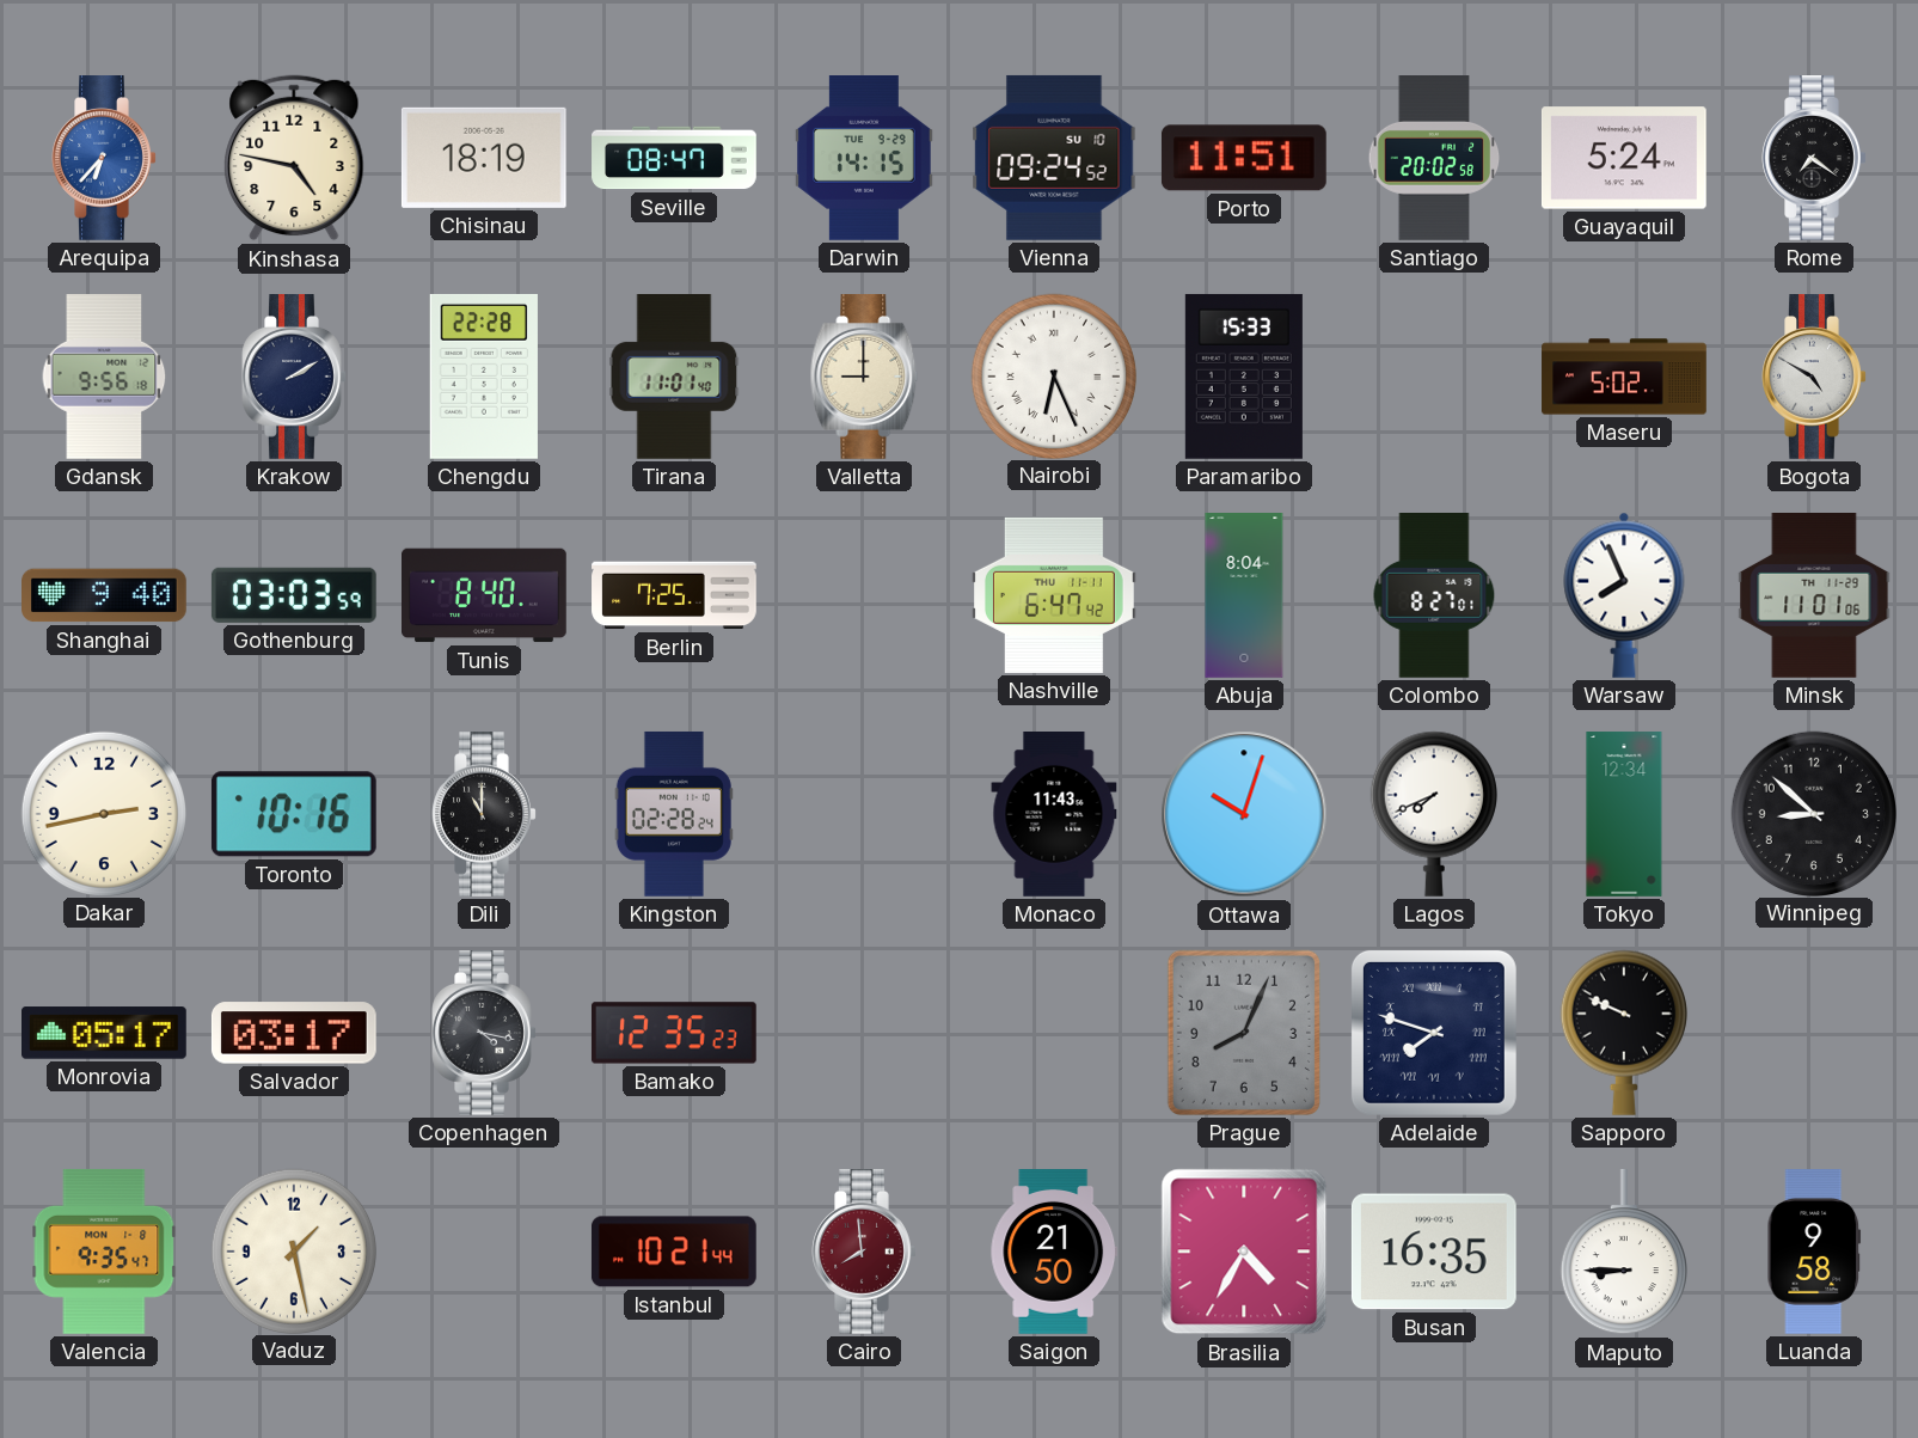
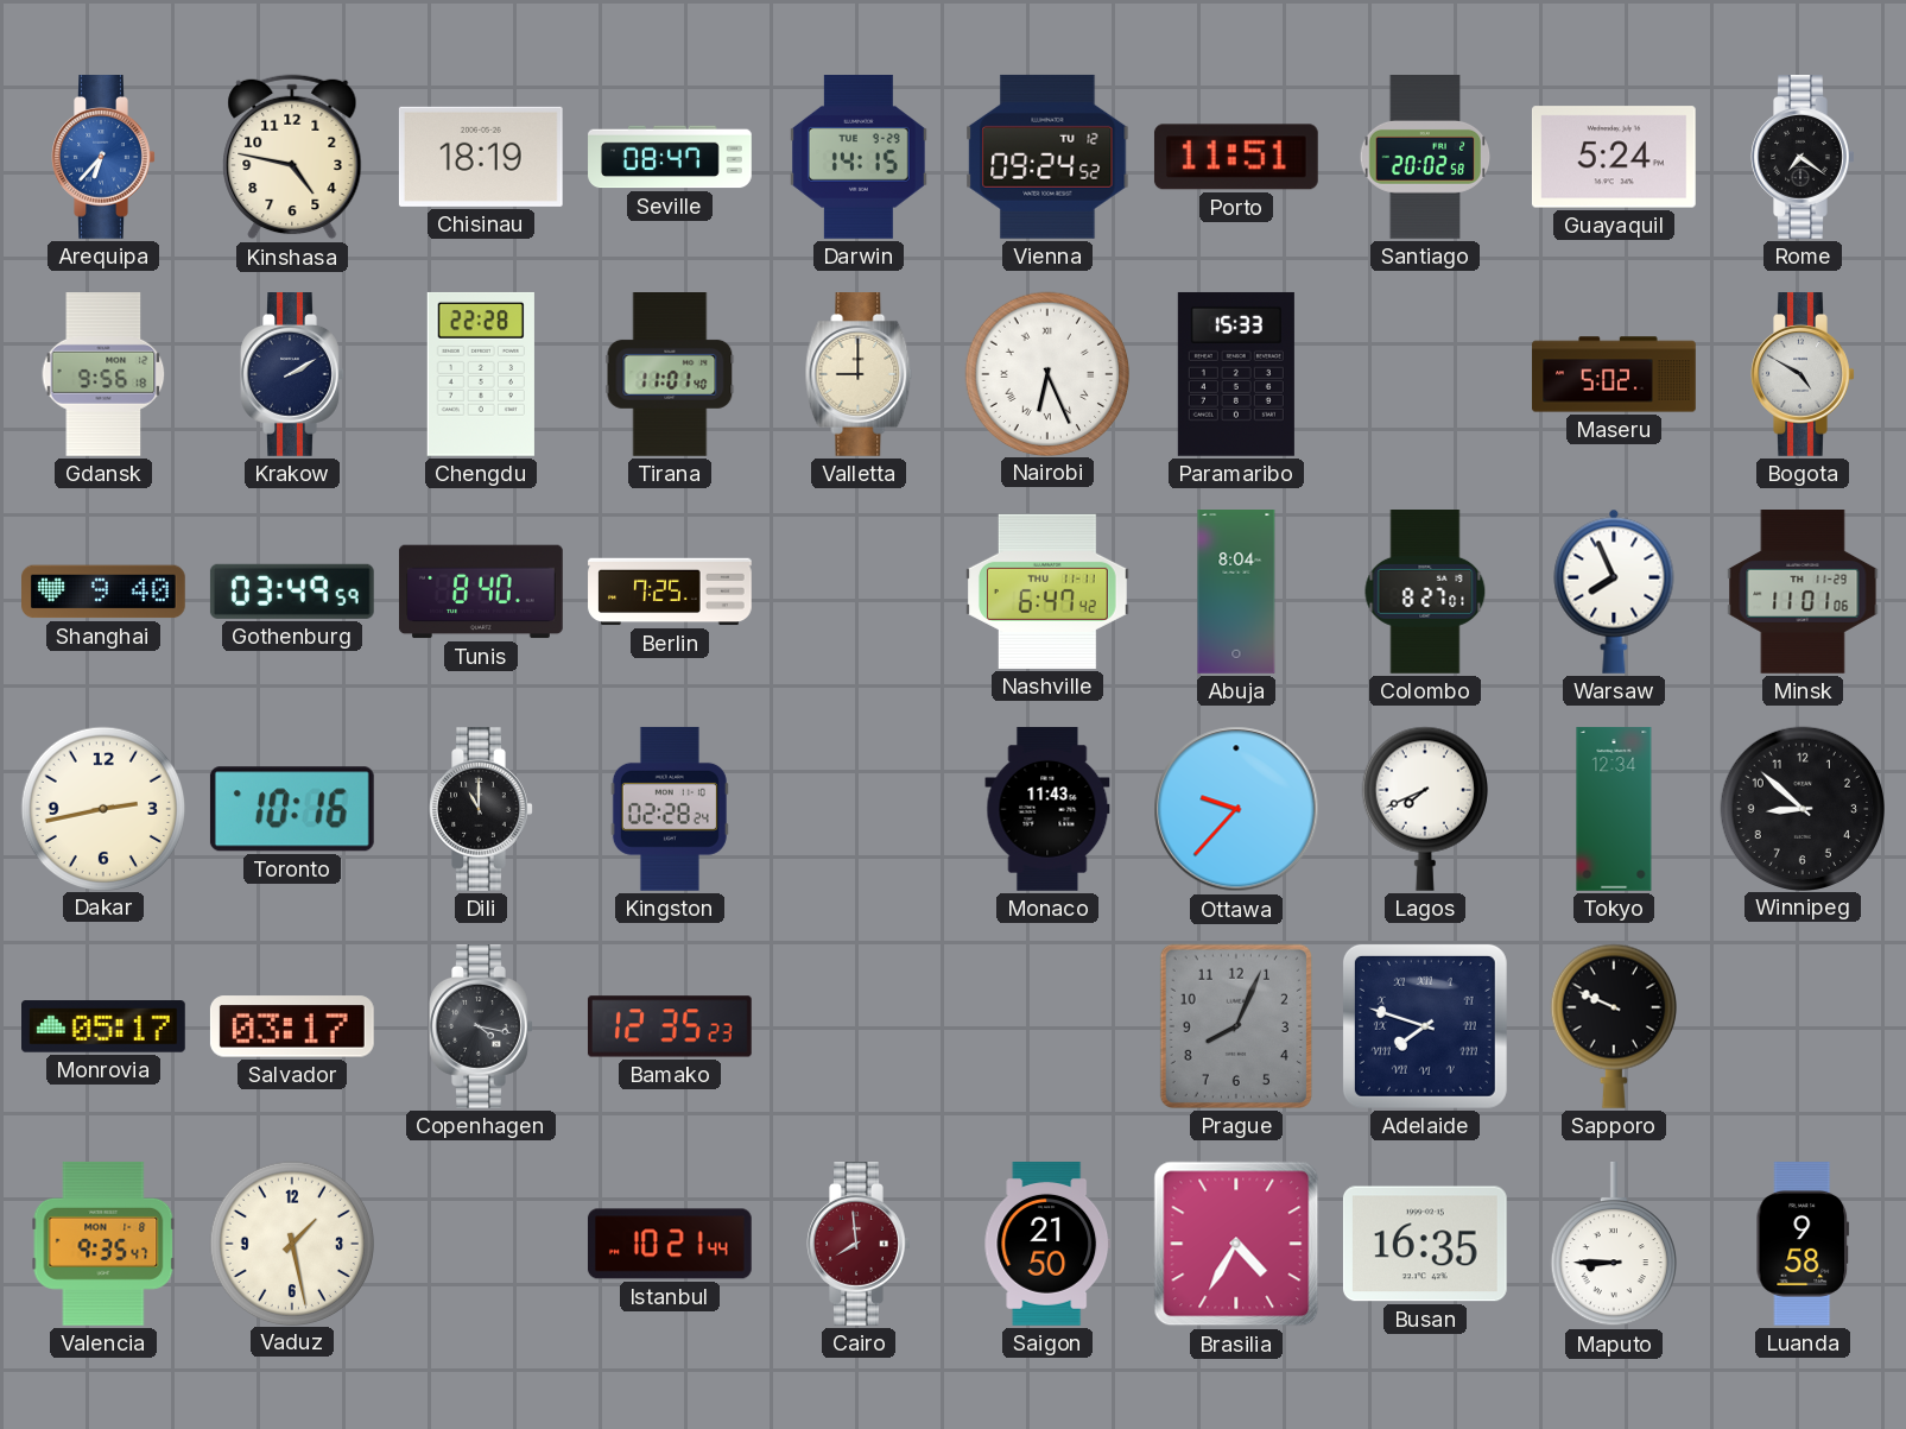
Vienna date: SU 10 -> TU 12
Gothenburg: 03:03 -> 03:49
Ottawa: 10:03 -> 9:37
